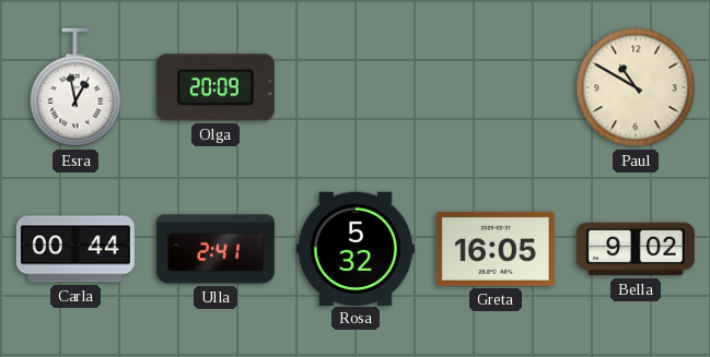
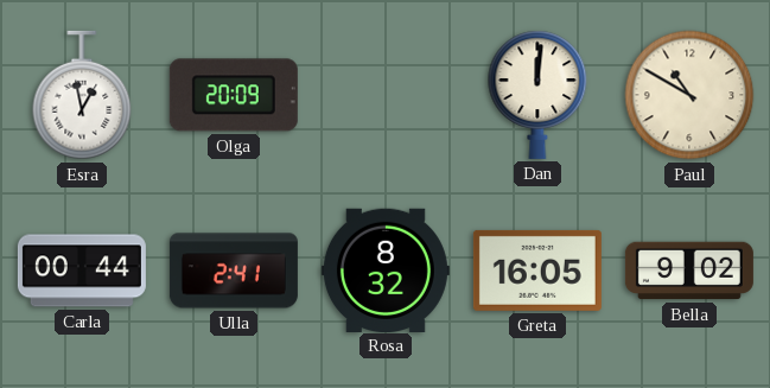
Dan: none -> 12:01
Rosa: 5:32 -> 8:32
